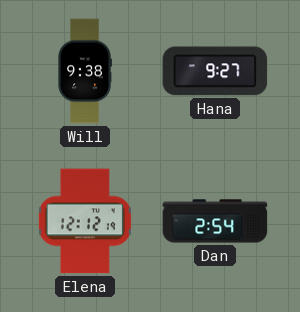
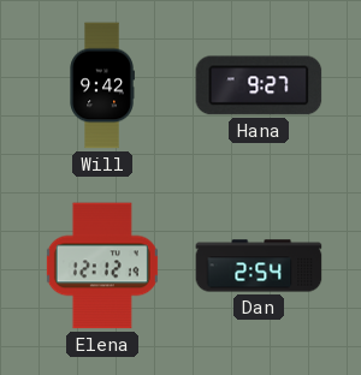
Will: 9:38 -> 9:42
